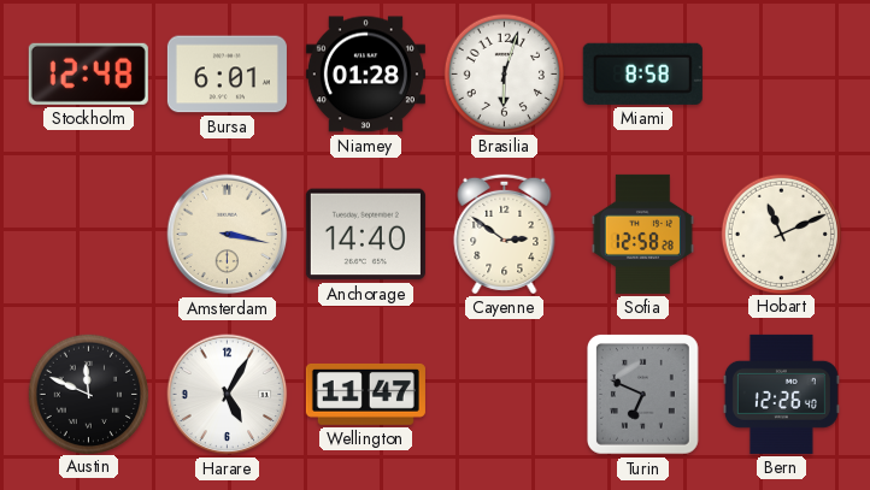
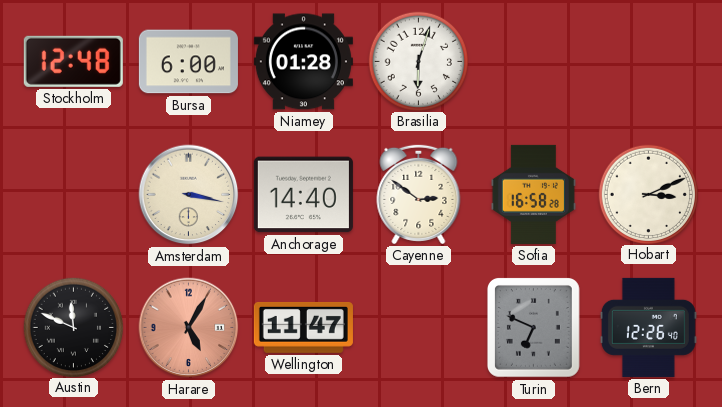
Bursa: 6:01 -> 6:00
Miami: 8:58 -> none
Sofia: 12:58 -> 16:58
Hobart: 11:11 -> 3:11
Harare dial: white -> salmon
